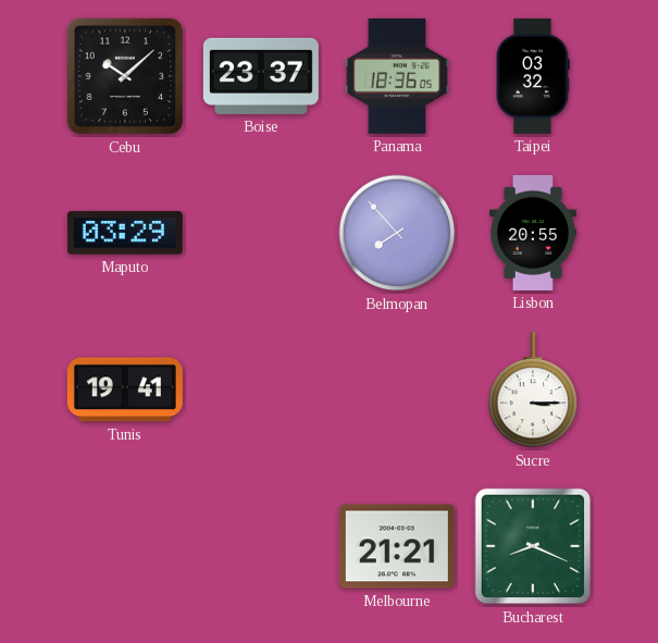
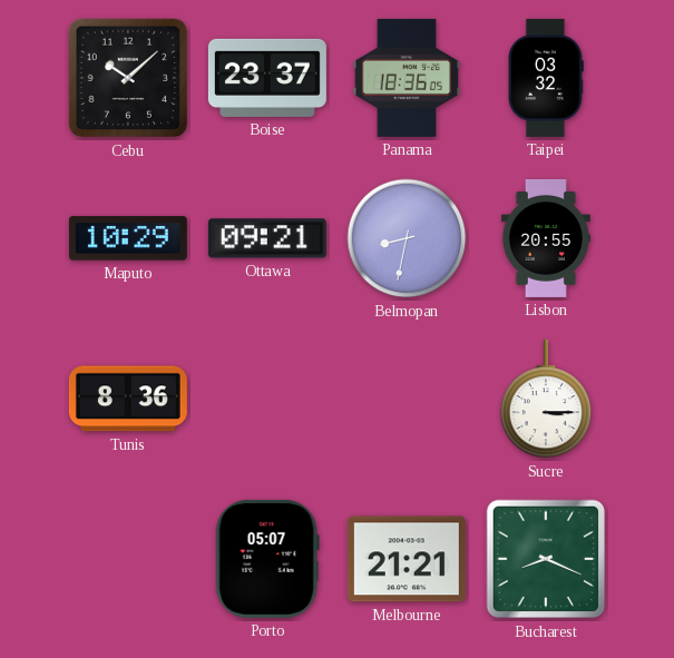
Maputo: 03:29 -> 10:29
Ottawa: none -> 09:21
Belmopan: 7:53 -> 8:32
Tunis: 19:41 -> 8:36
Porto: none -> 05:07
